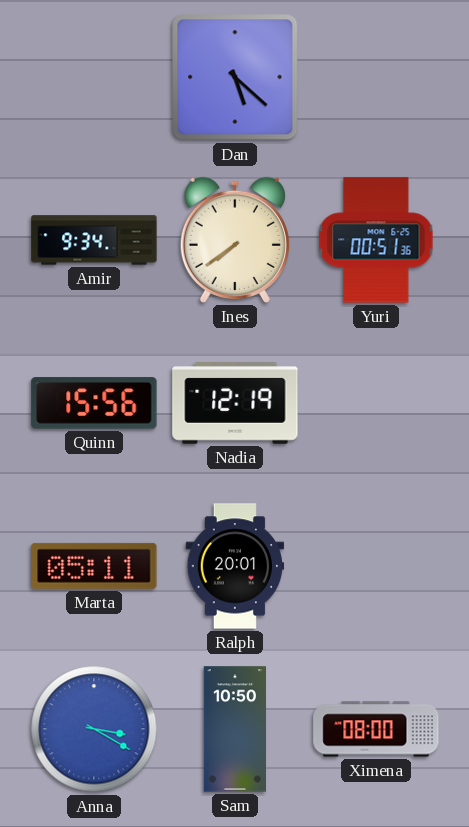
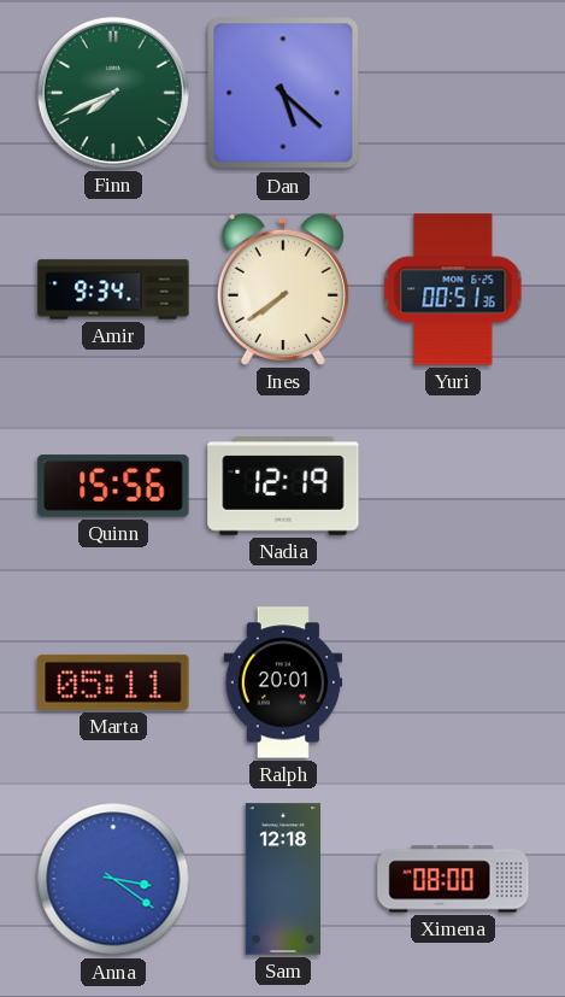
Finn: none -> 7:41
Anna: 3:20 -> 3:21
Sam: 10:50 -> 12:18
